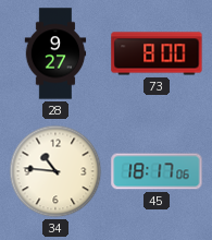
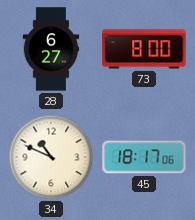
28: 9:27 -> 6:27
34: 10:46 -> 10:49
